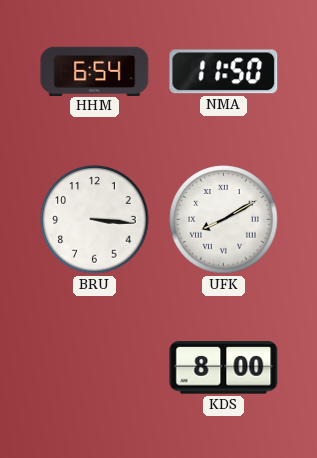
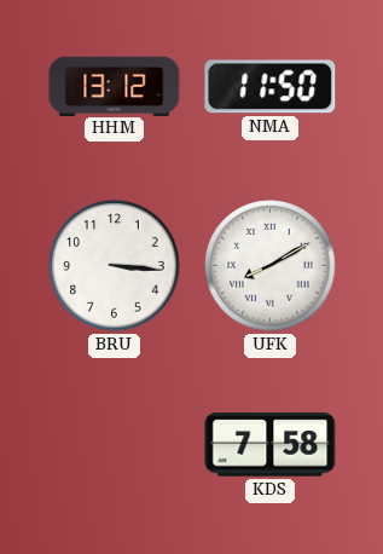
HHM: 6:54 -> 13:12
KDS: 8:00 -> 7:58
